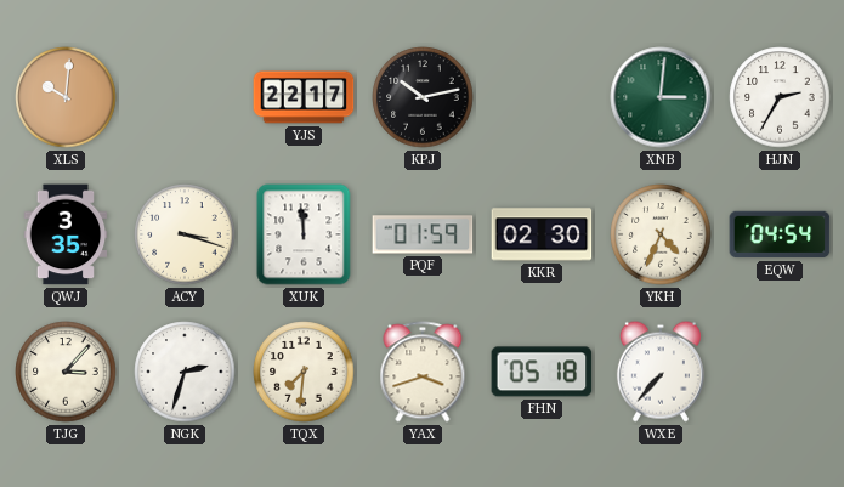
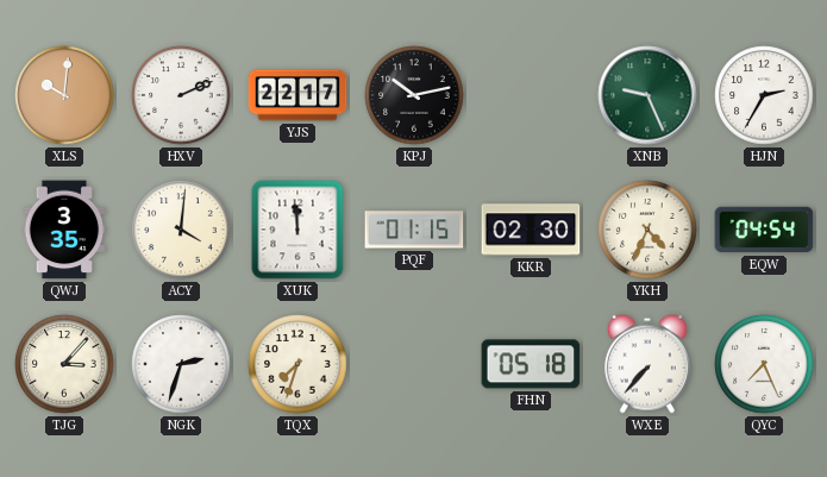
HXV: none -> 2:11
XNB: 3:01 -> 9:26
ACY: 3:18 -> 4:01
PQF: 01:59 -> 01:15
TQX: 7:31 -> 7:33
YAX: 3:42 -> none
QYC: none -> 7:26
